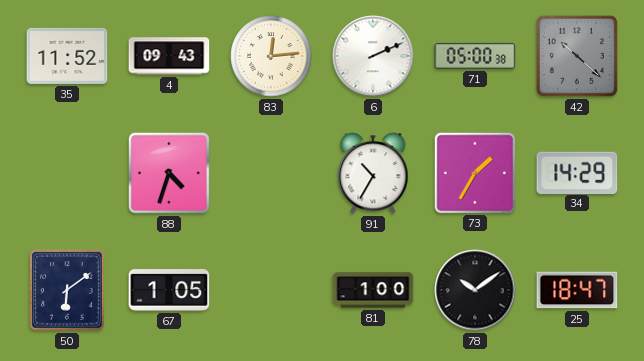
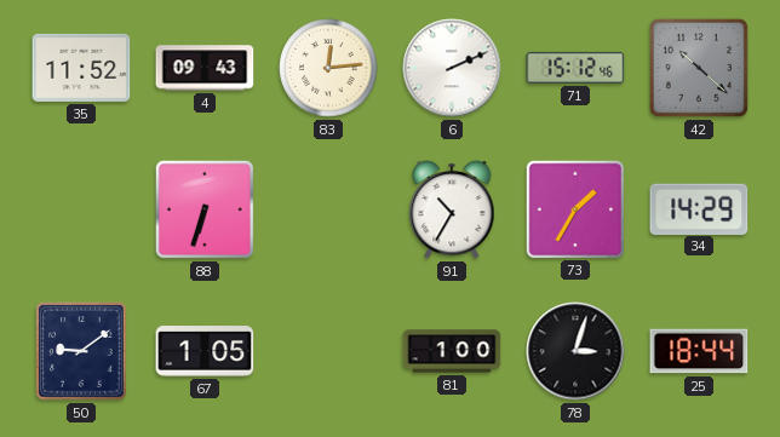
71: 05:00 -> 15:12
88: 4:33 -> 6:33
50: 6:09 -> 9:09
78: 10:09 -> 3:03
25: 18:47 -> 18:44
